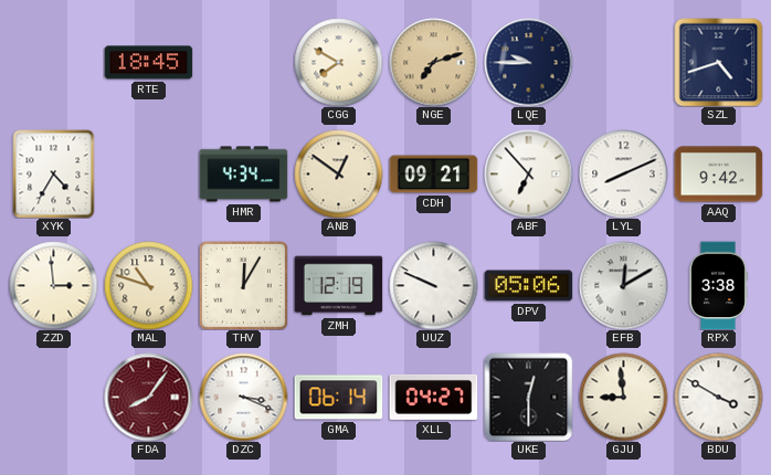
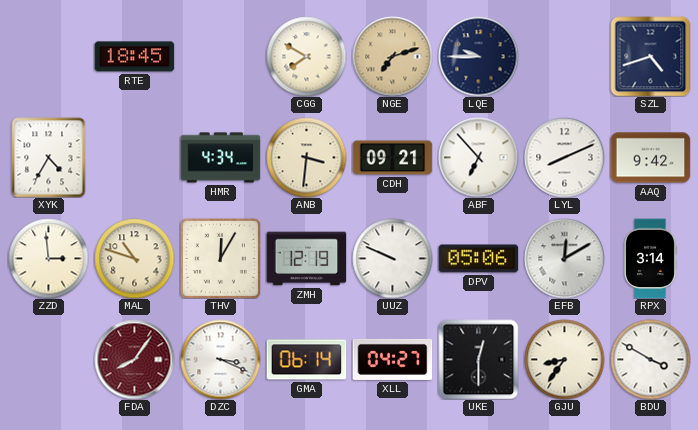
ANB: 12:51 -> 3:31
RPX: 3:38 -> 3:14
GJU: 8:59 -> 8:36
